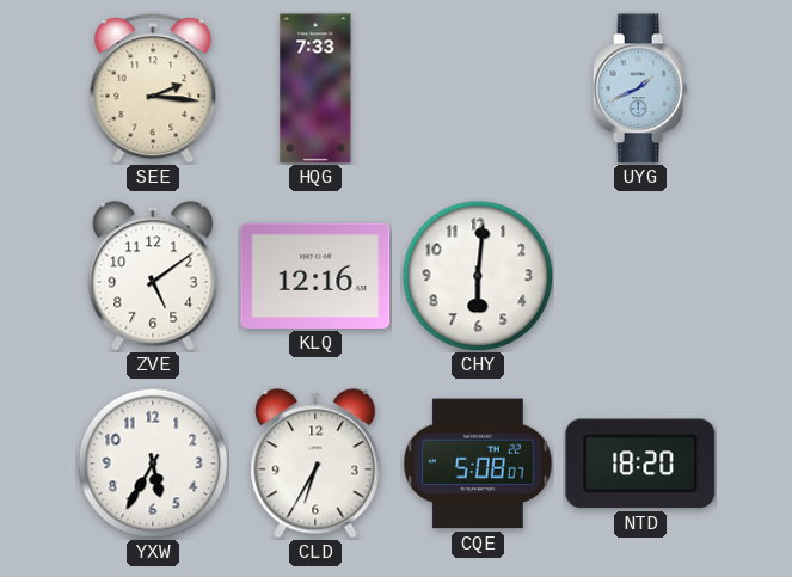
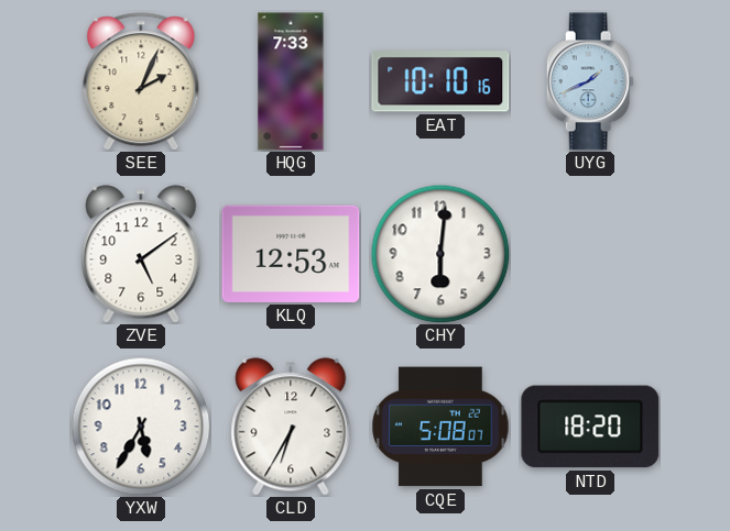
SEE: 2:16 -> 2:04
EAT: none -> 10:10
KLQ: 12:16 -> 12:53
